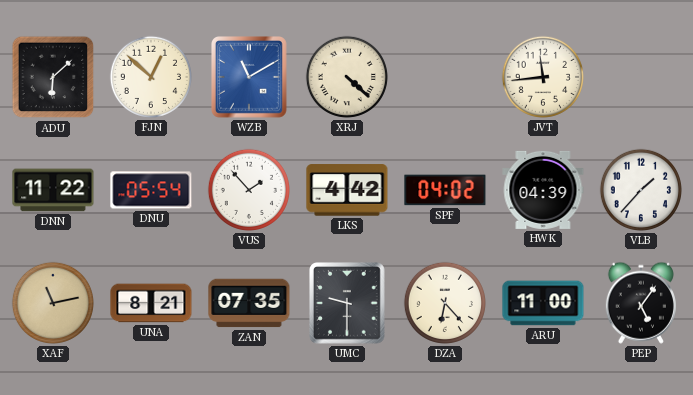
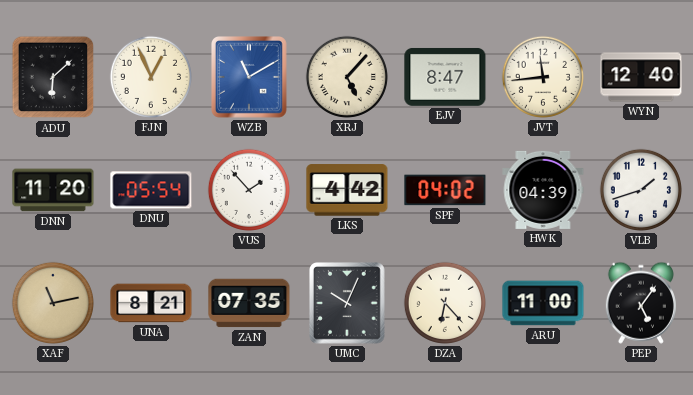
FJN: 12:52 -> 12:56
XRJ: 4:22 -> 5:07
EJV: none -> 8:47
WYN: none -> 12:40
DNN: 11:22 -> 11:20
VLB: 1:37 -> 1:42
UMC: 9:30 -> 10:04
